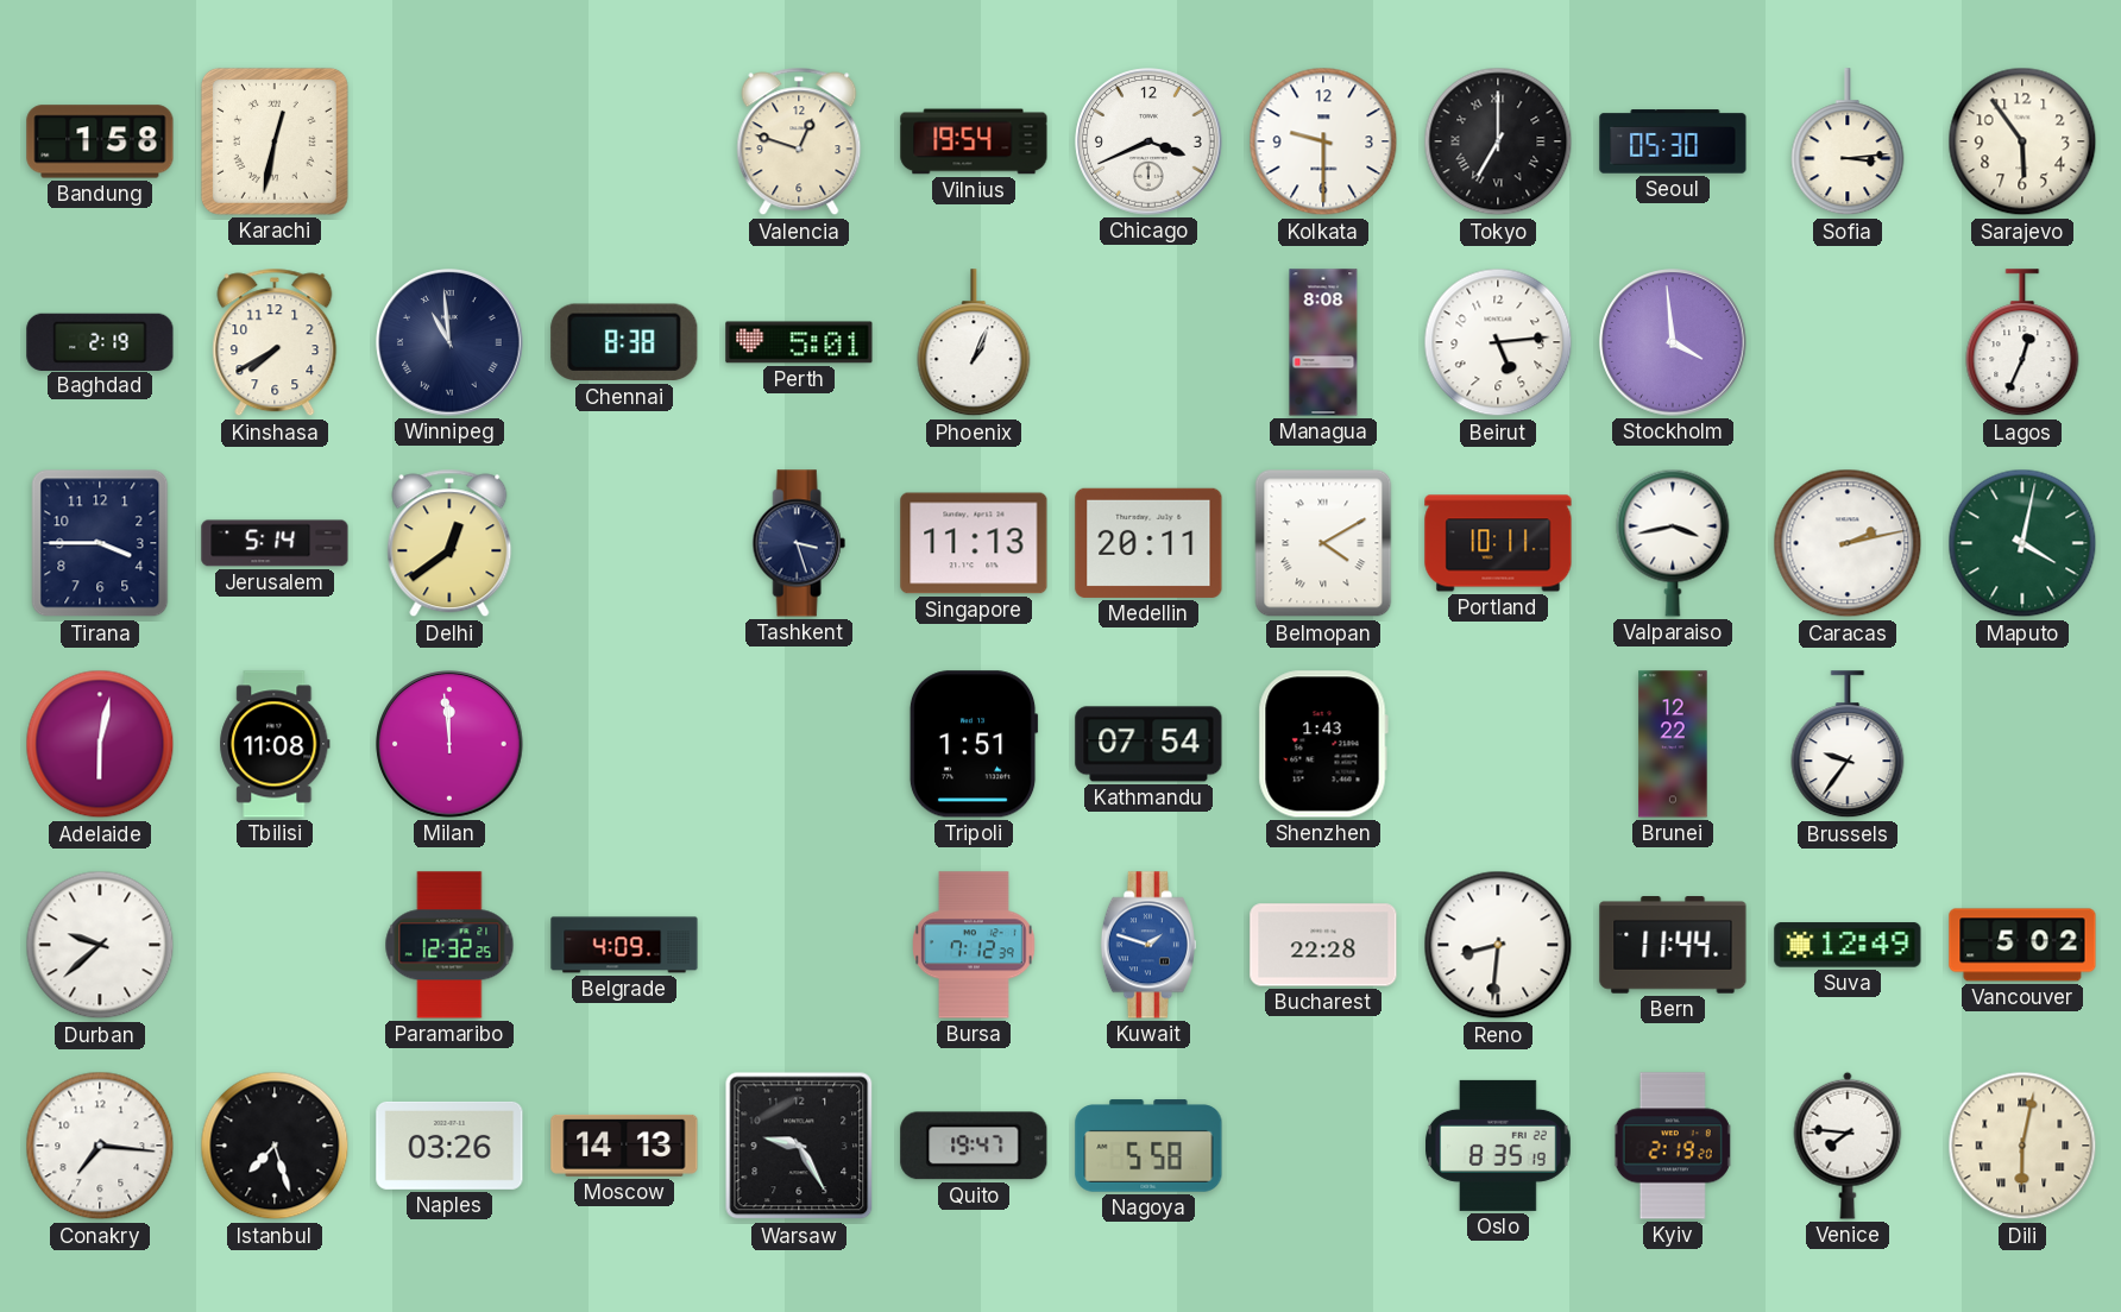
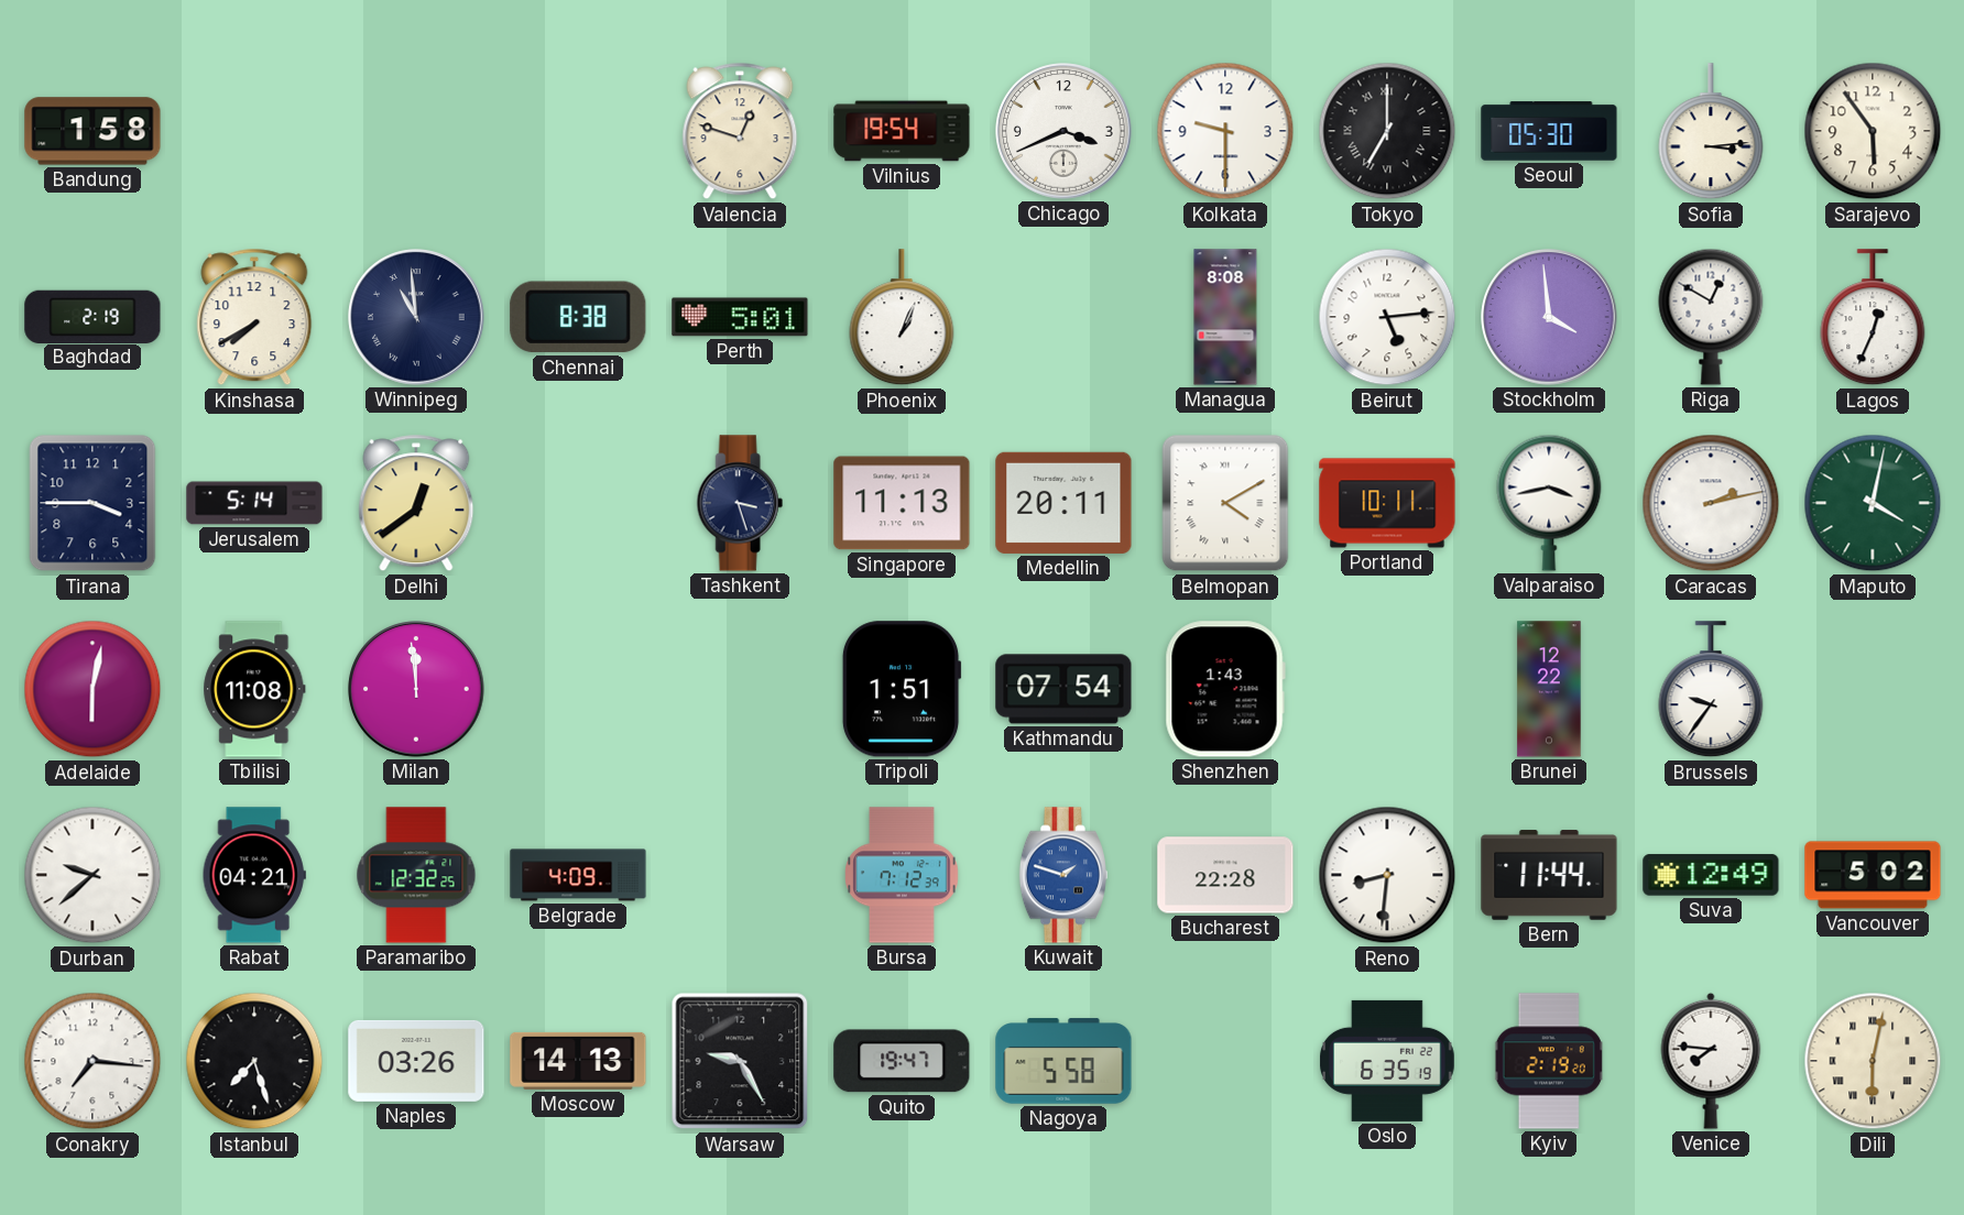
Karachi: 12:32 -> none
Riga: none -> 12:50
Rabat: none -> 04:21
Oslo: 8:35 -> 6:35
